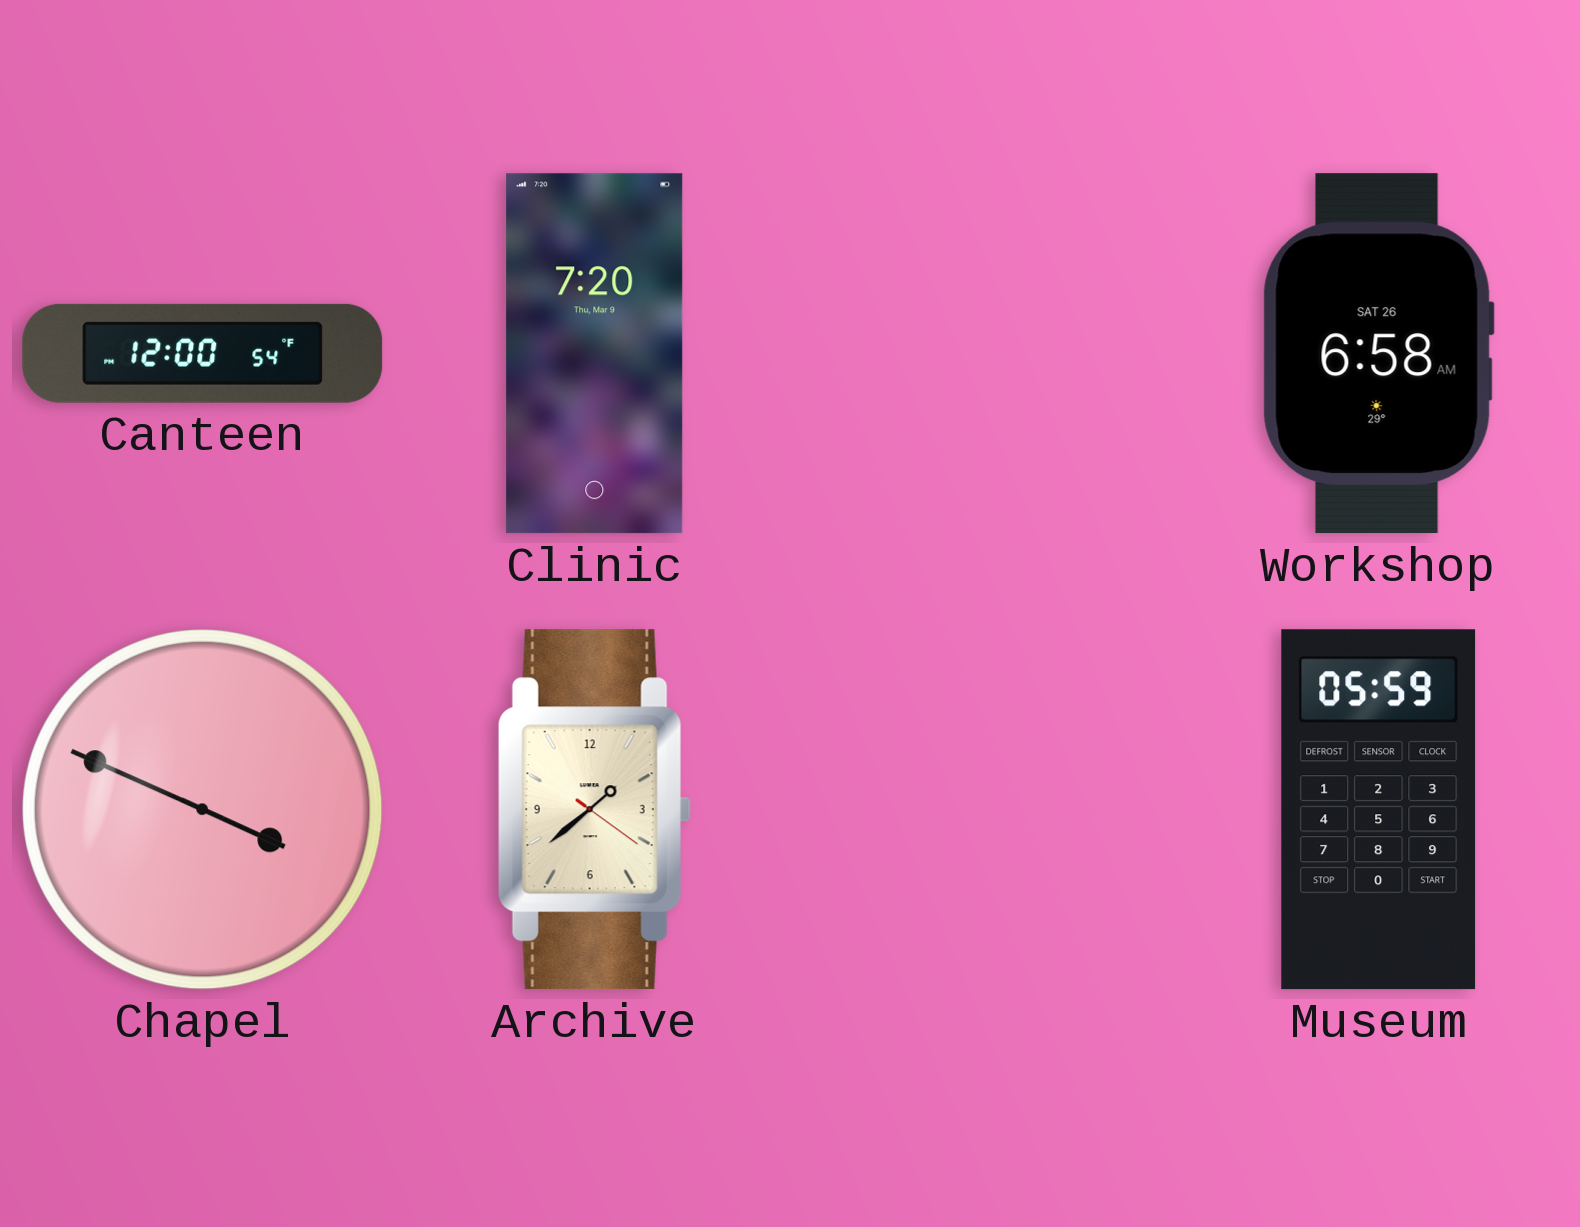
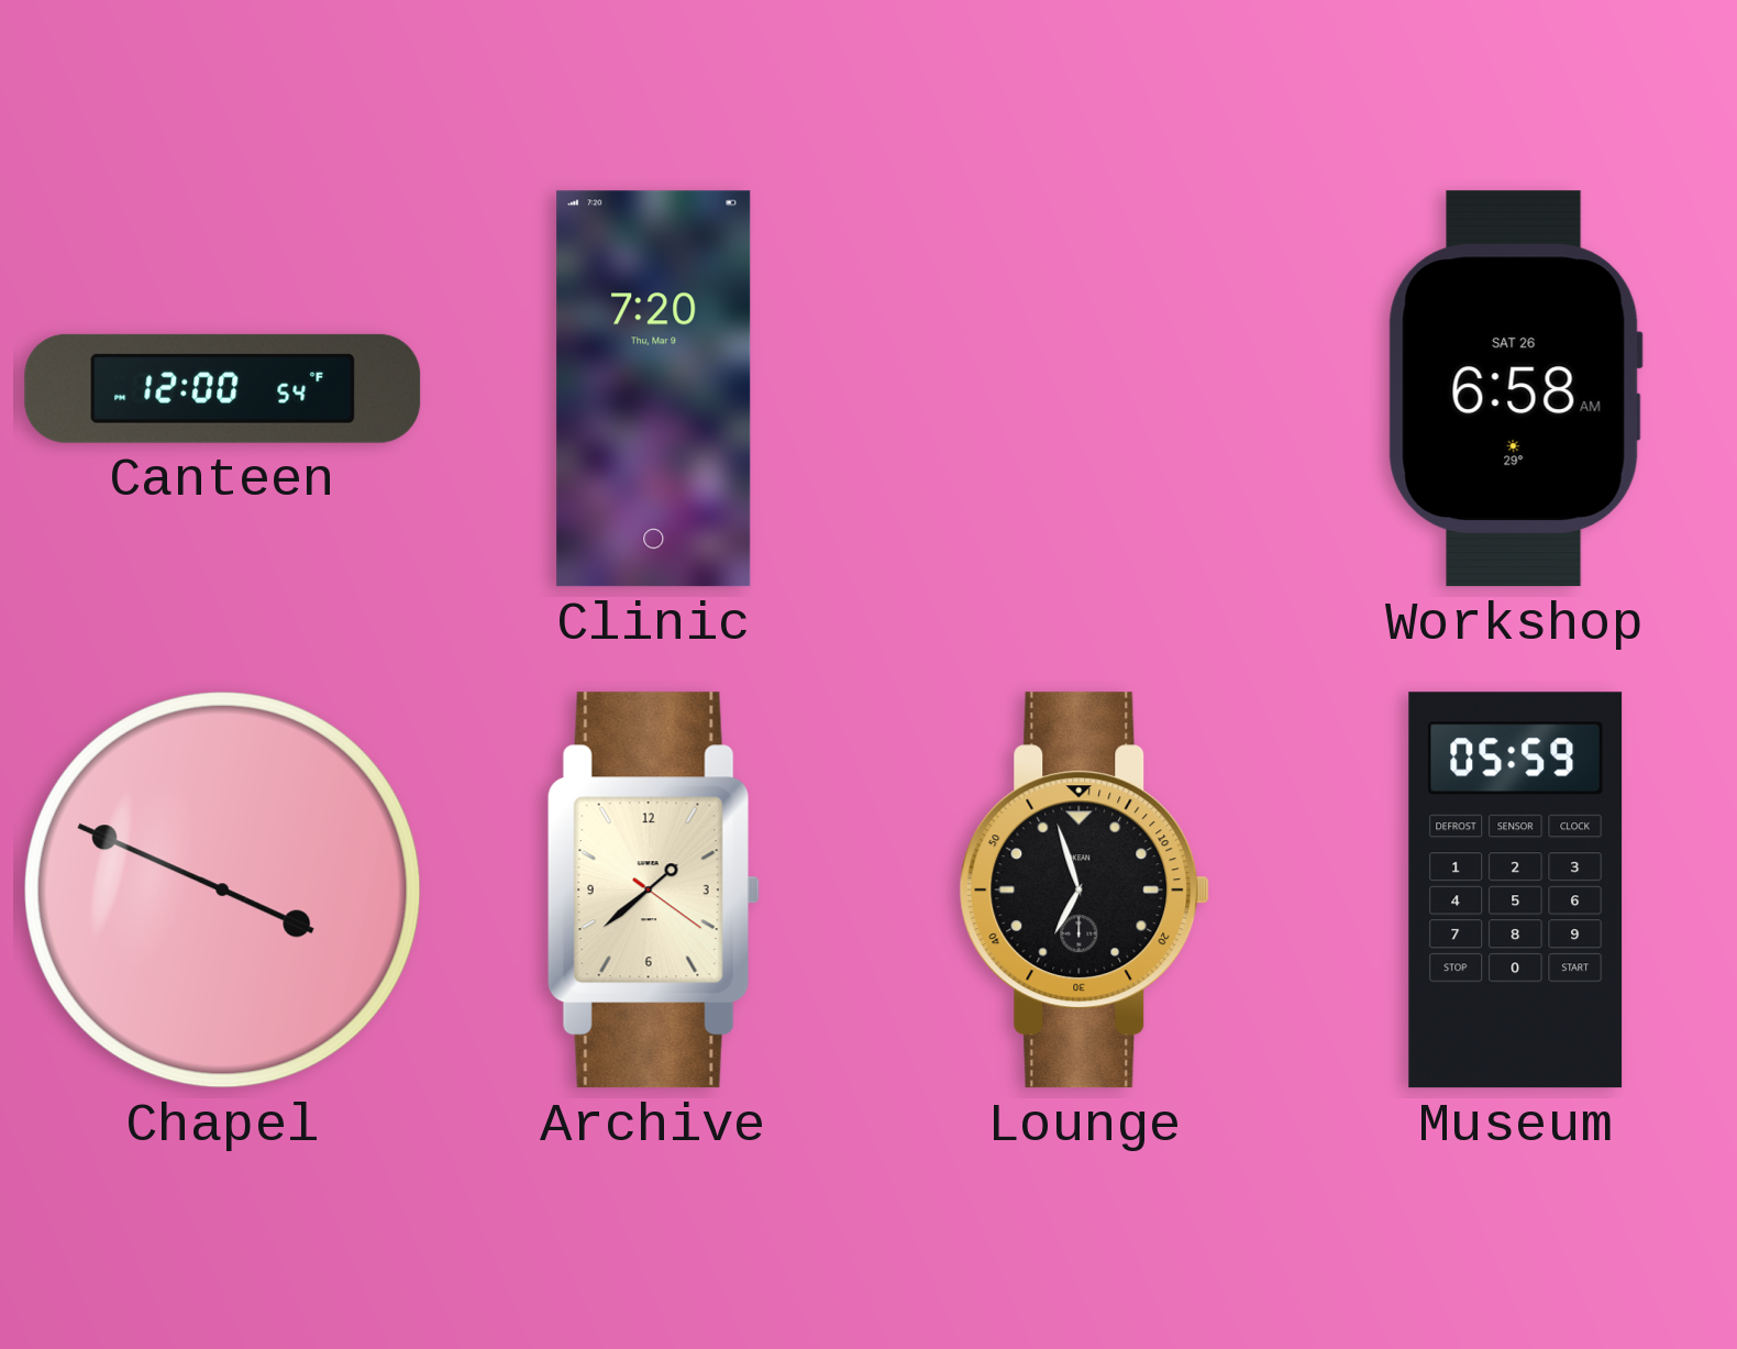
Lounge: none -> 6:57
